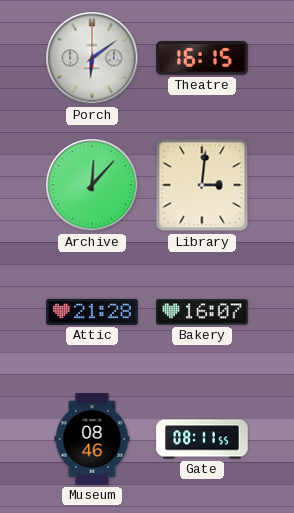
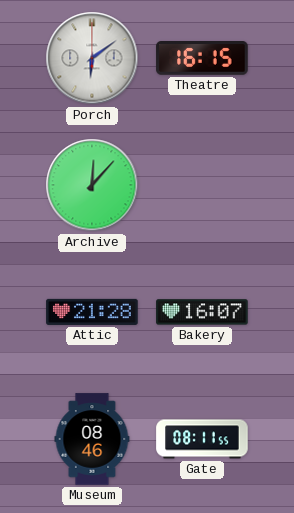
Library: 3:01 -> none
